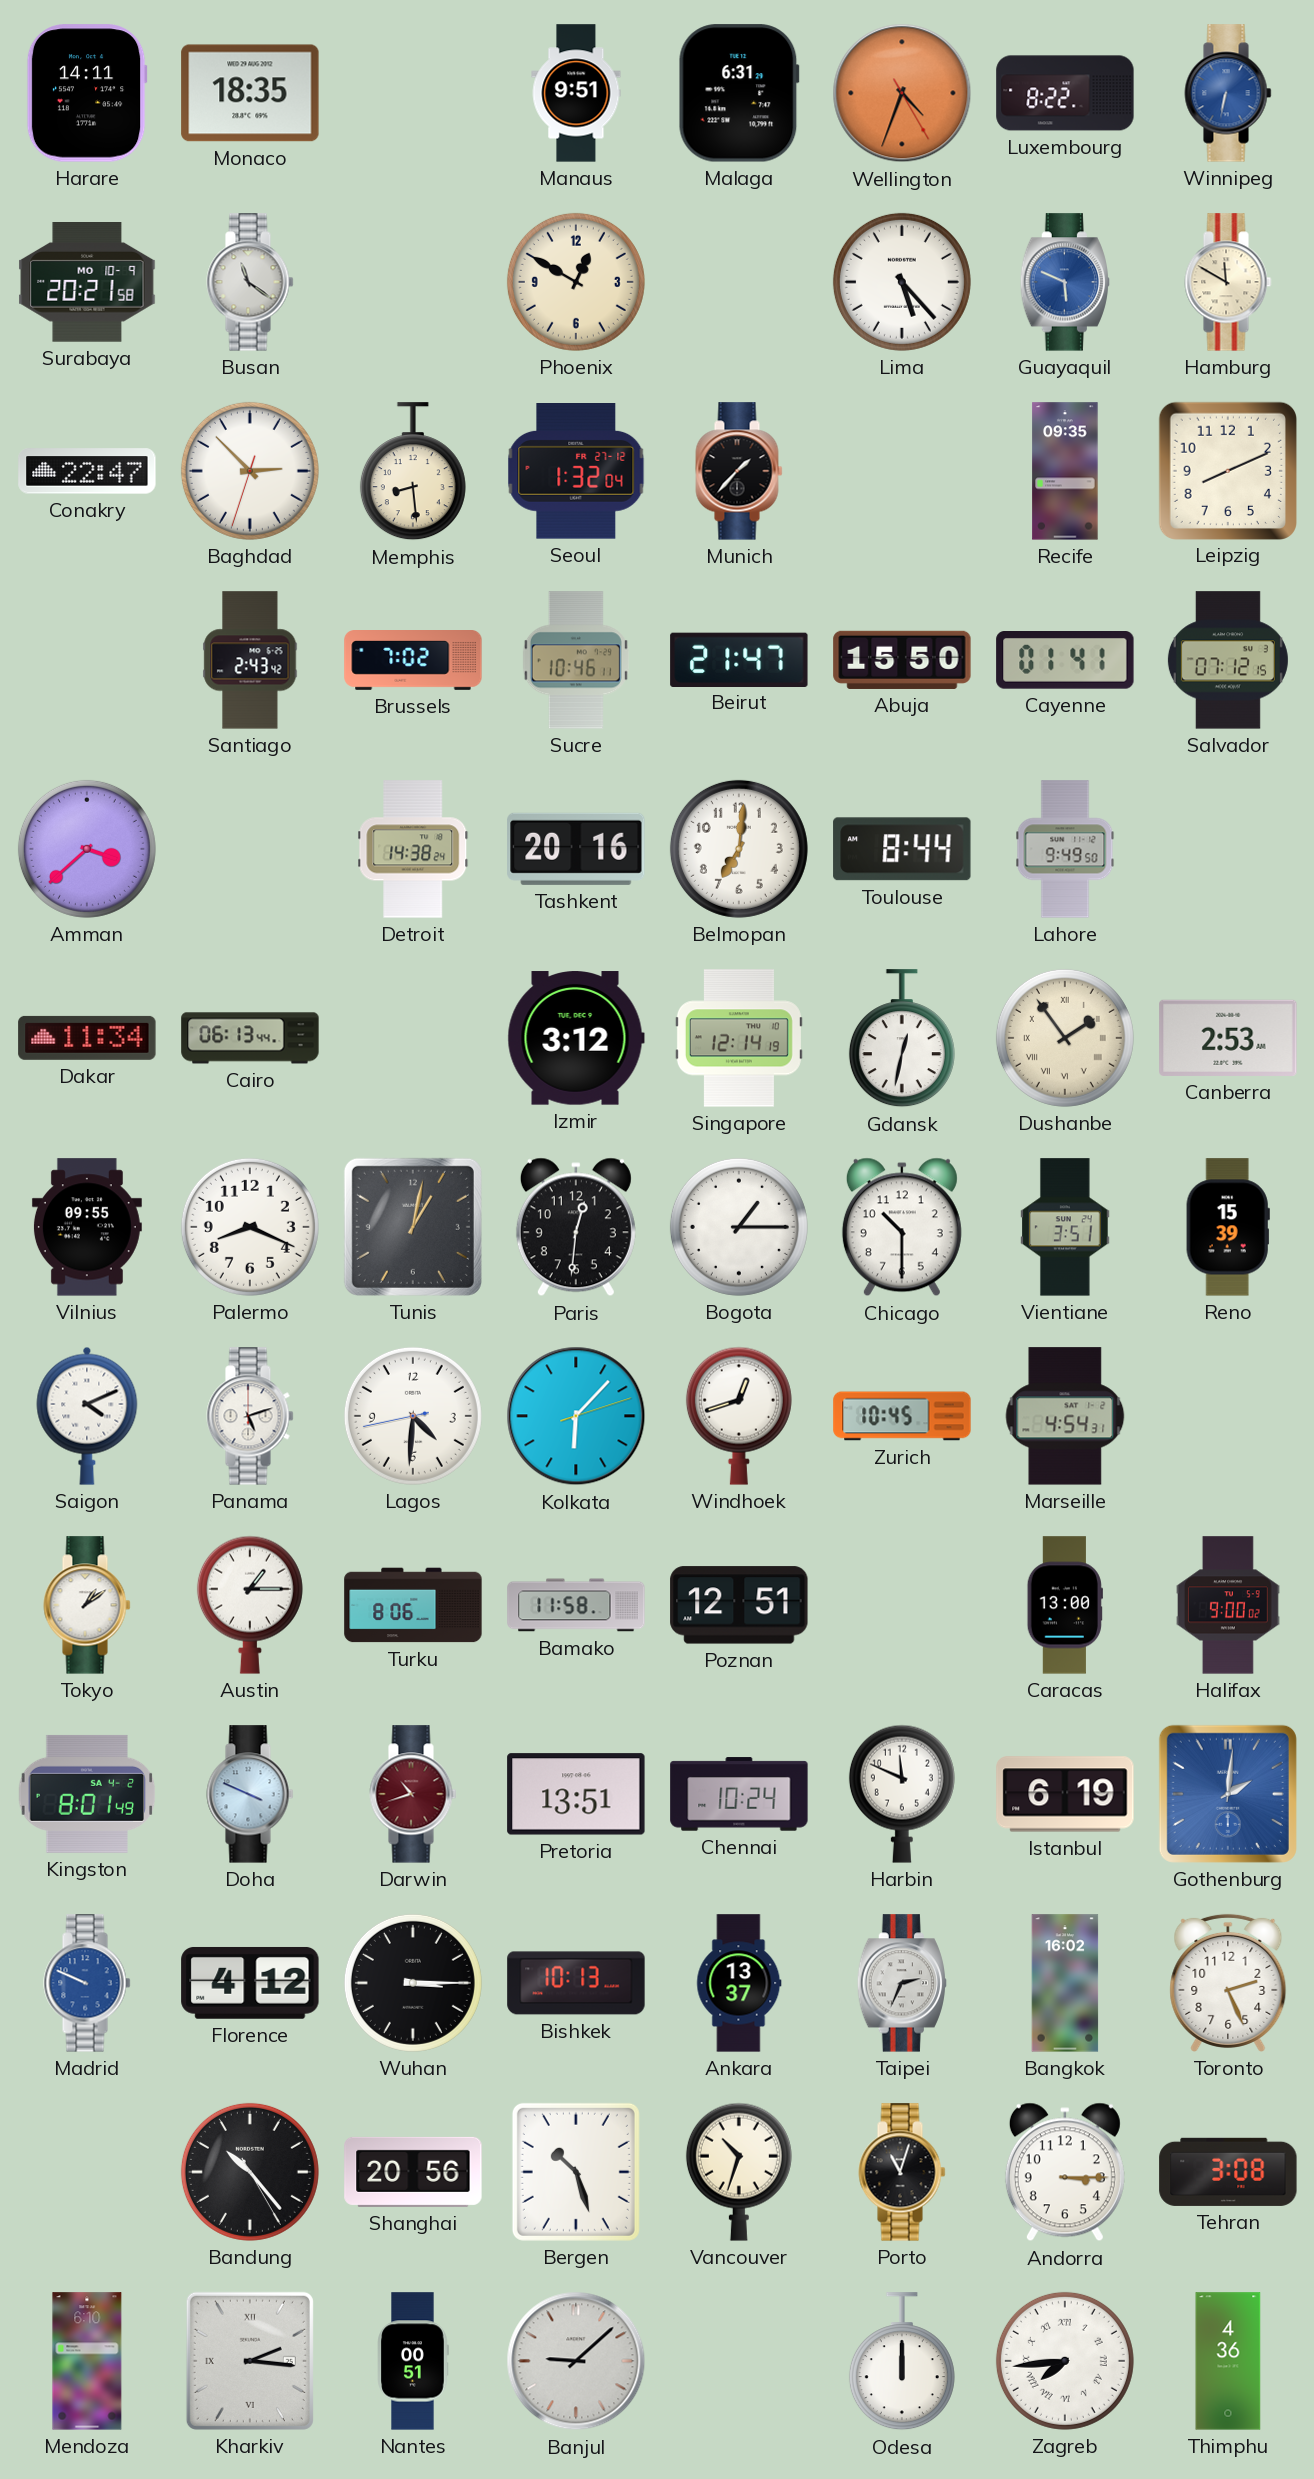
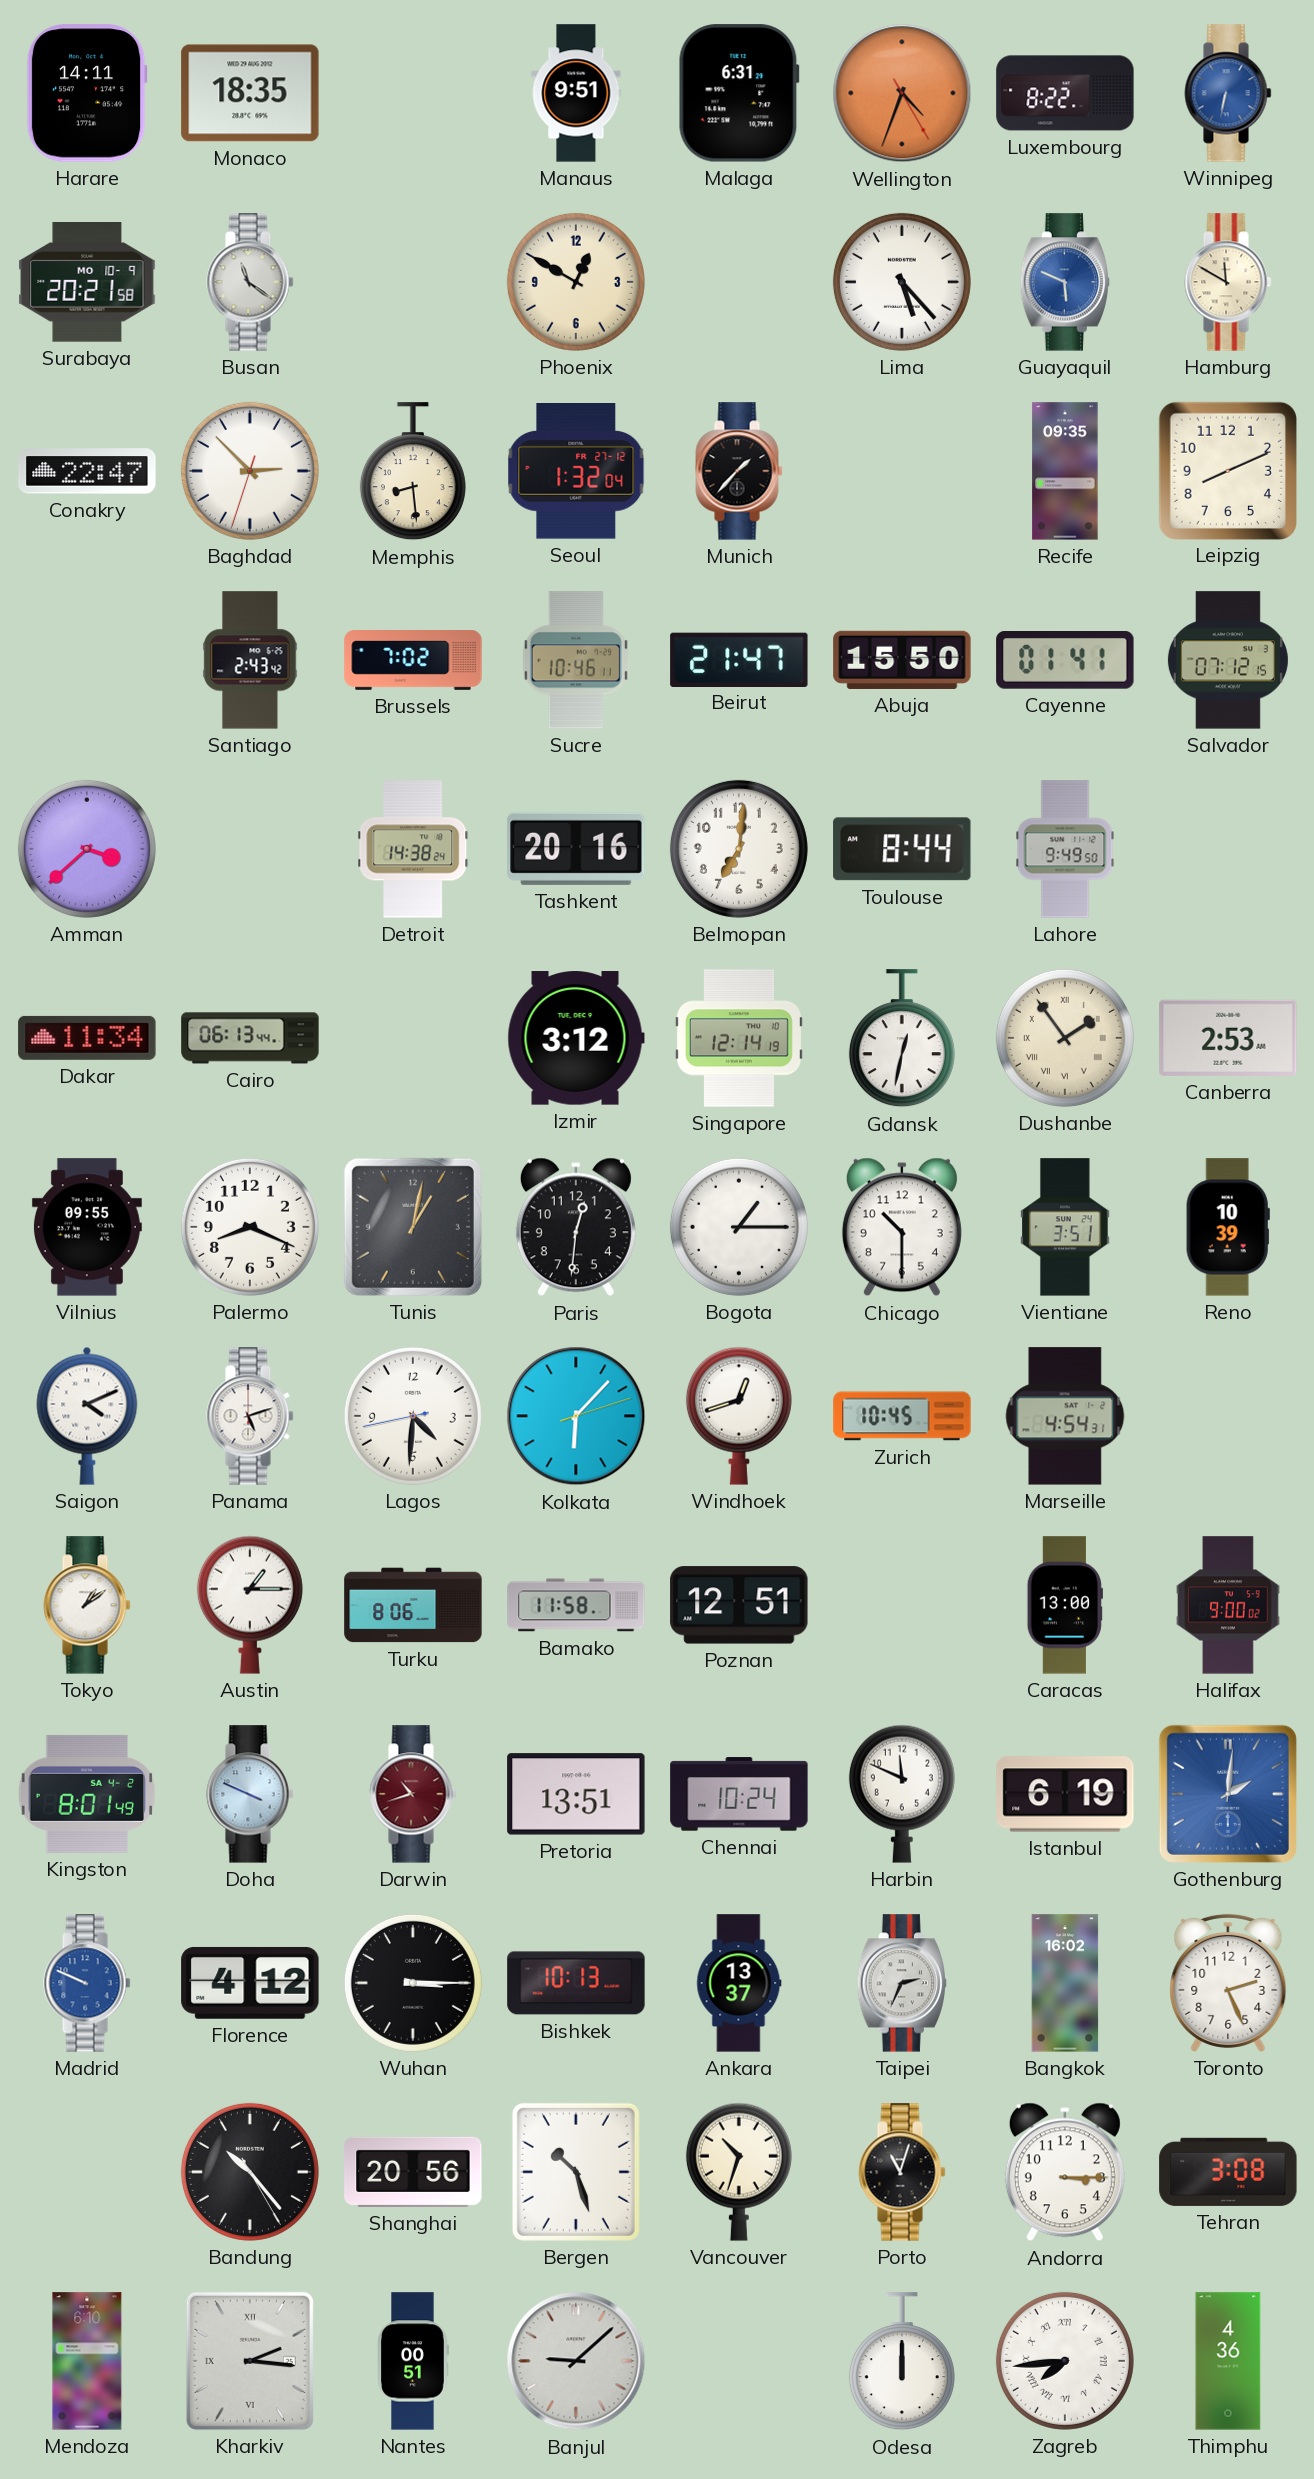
Reno: 15:39 -> 10:39
